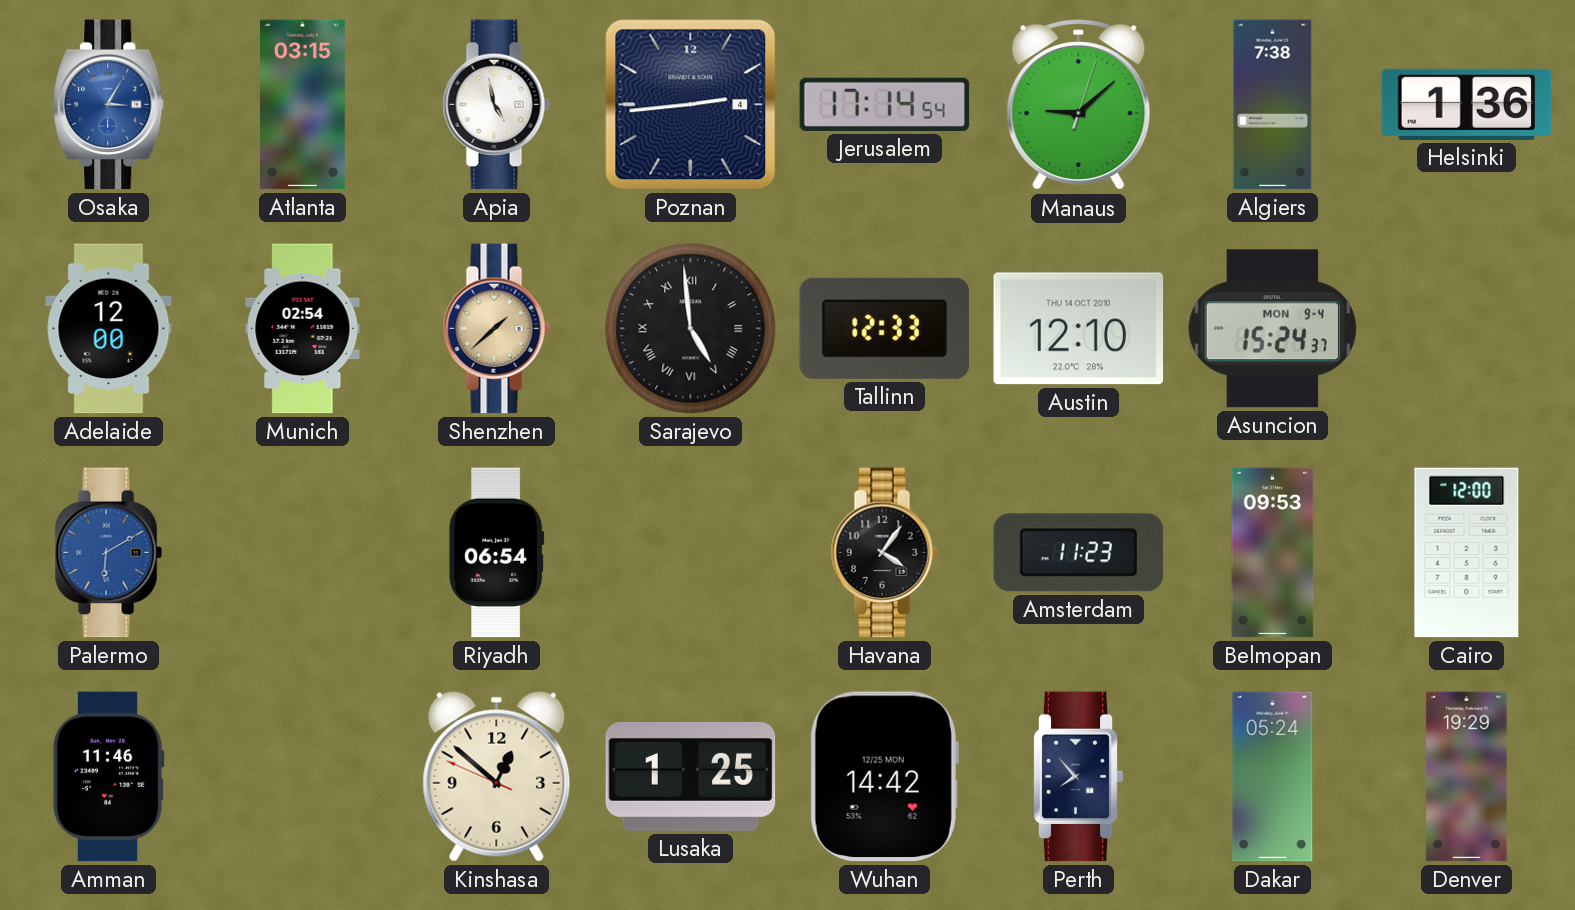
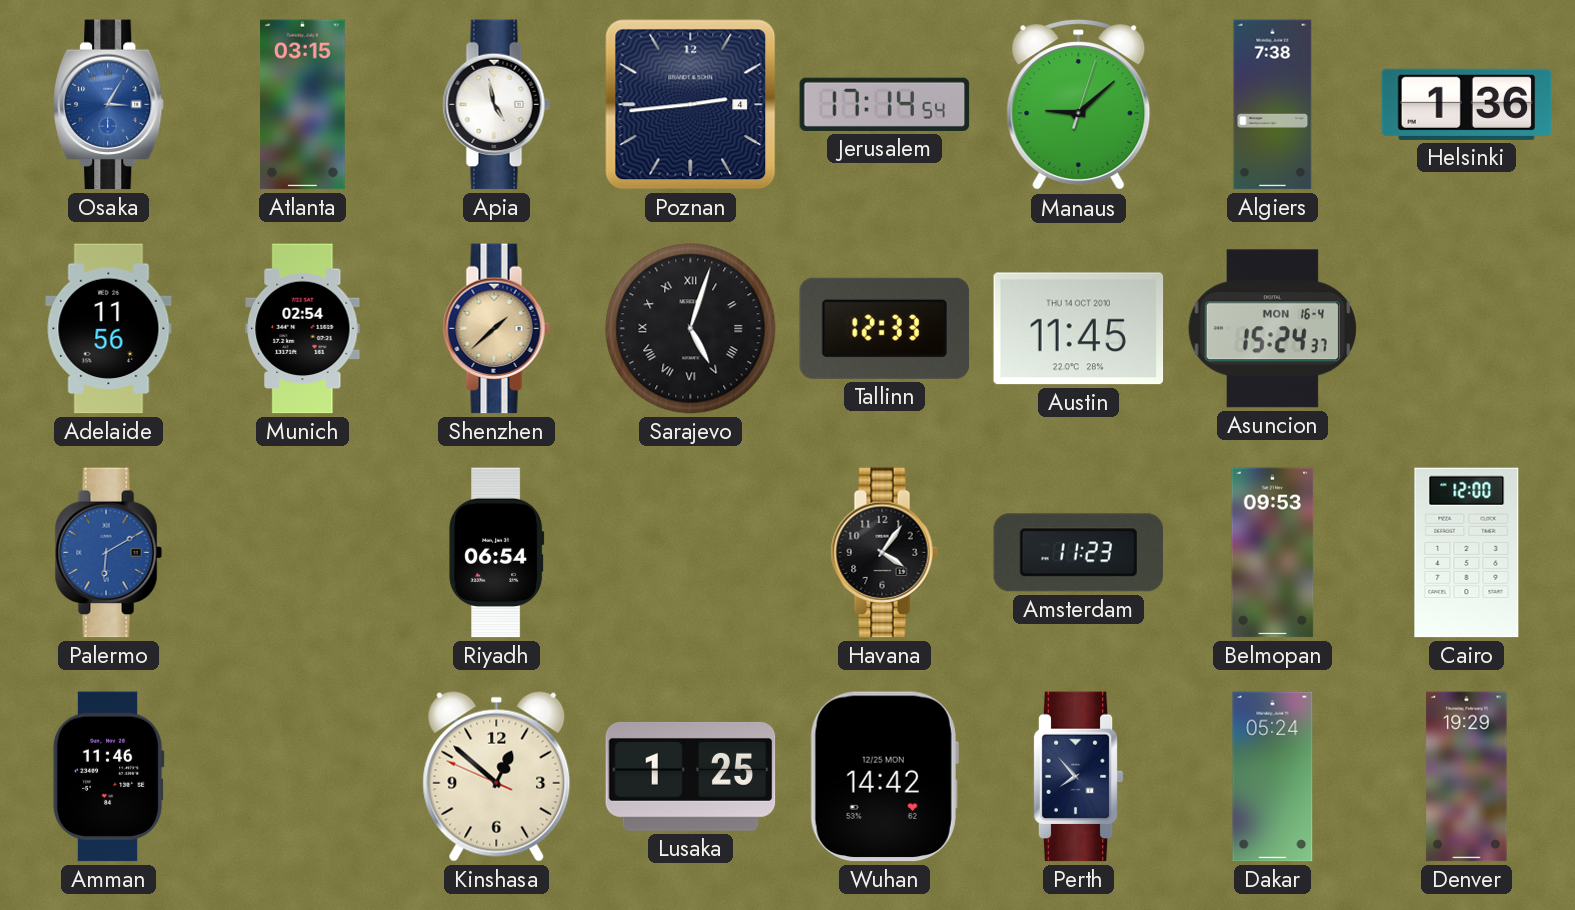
Adelaide: 12:00 -> 11:56
Sarajevo: 4:59 -> 5:03
Austin: 12:10 -> 11:45
Asuncion date: MON 9-4 -> MON 16-4
